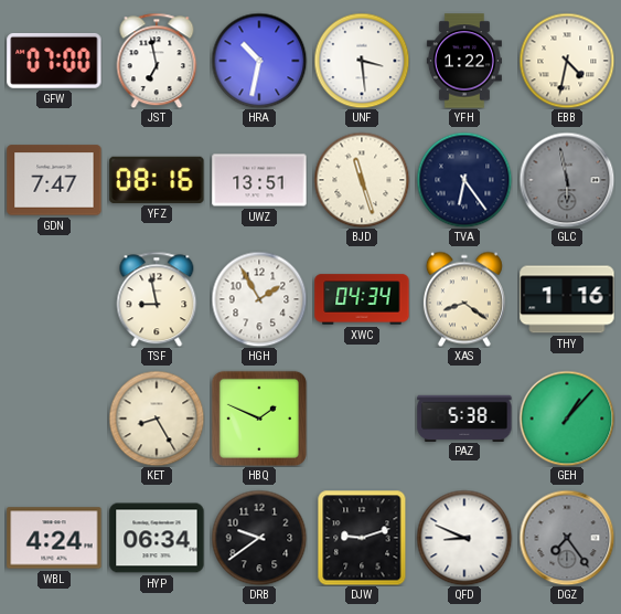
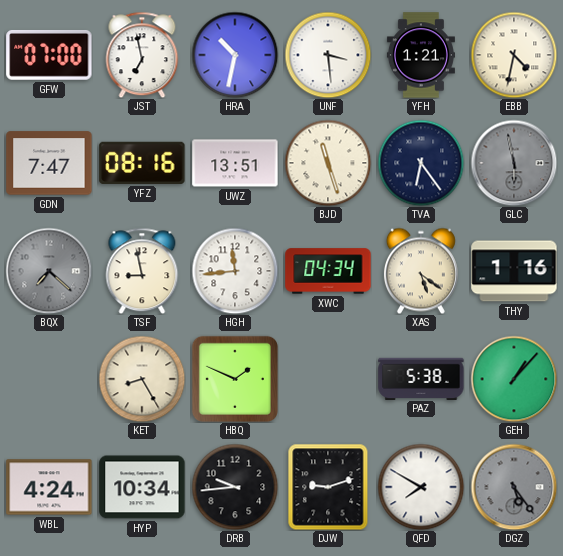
YFH: 1:22 -> 1:21
BQX: none -> 7:22
HGH: 1:55 -> 11:44
XAS: 8:21 -> 5:21
HYP: 06:34 -> 10:34
DRB: 9:39 -> 9:44
QFD: 8:49 -> 7:50
DGZ: 7:24 -> 5:24
